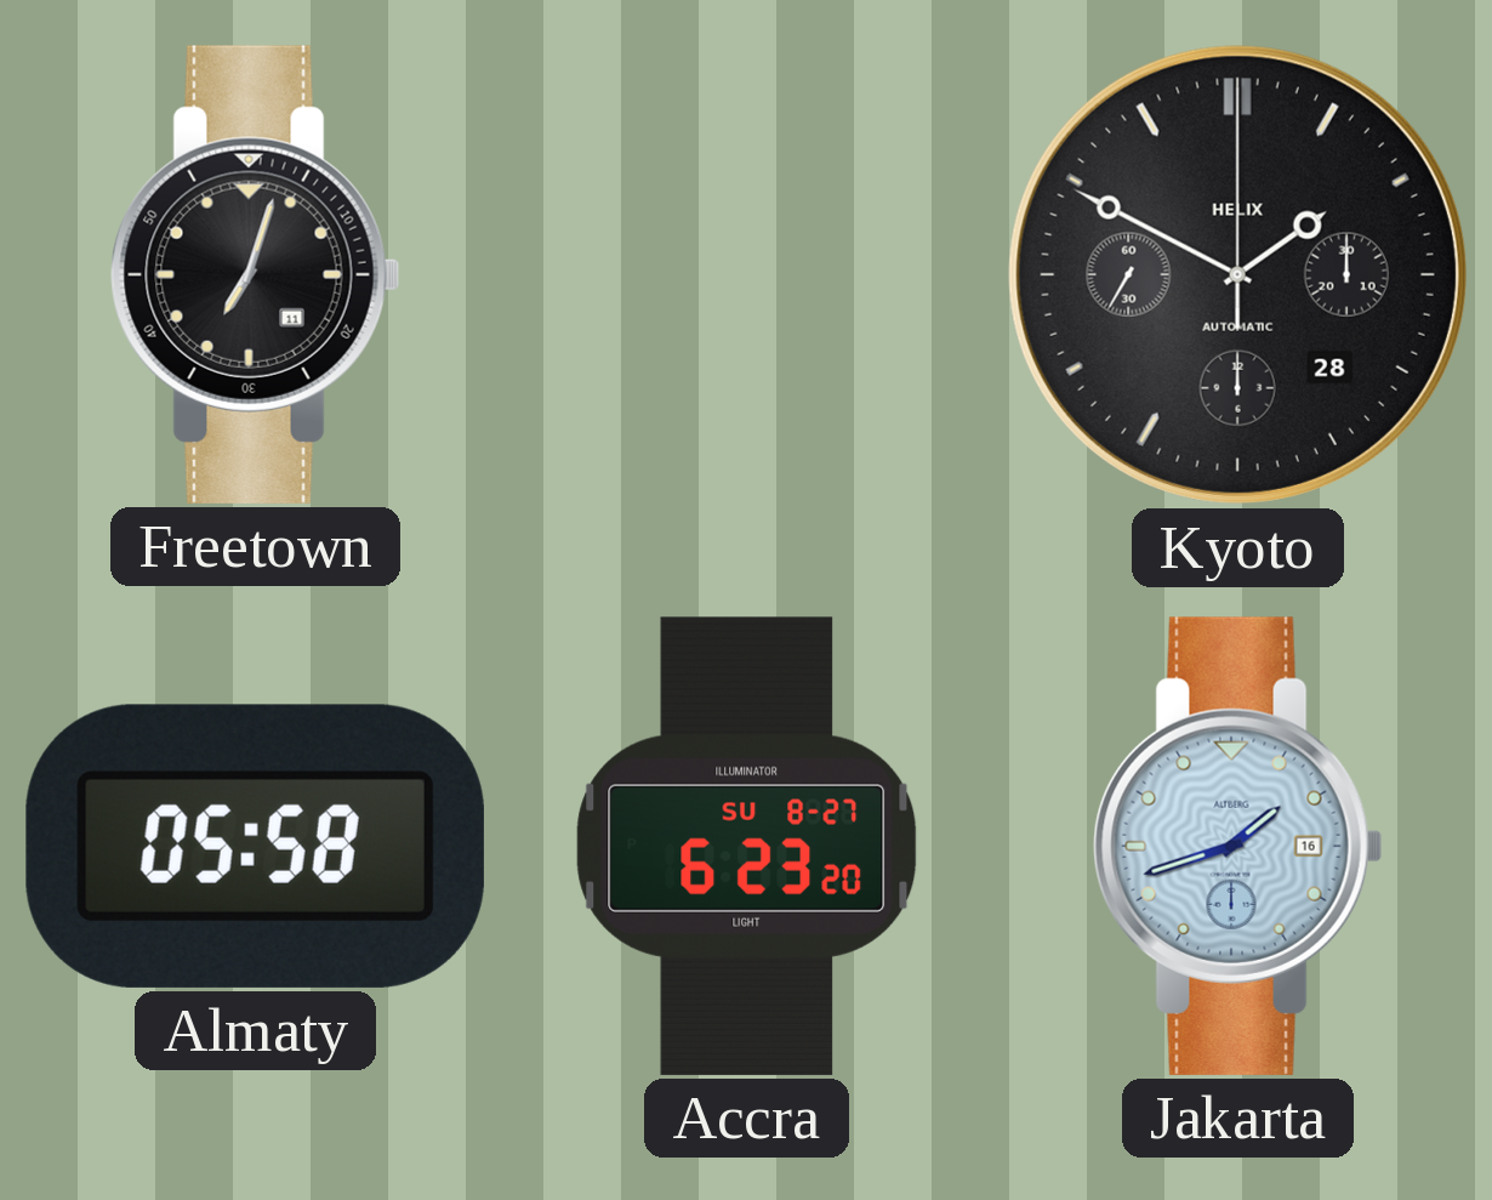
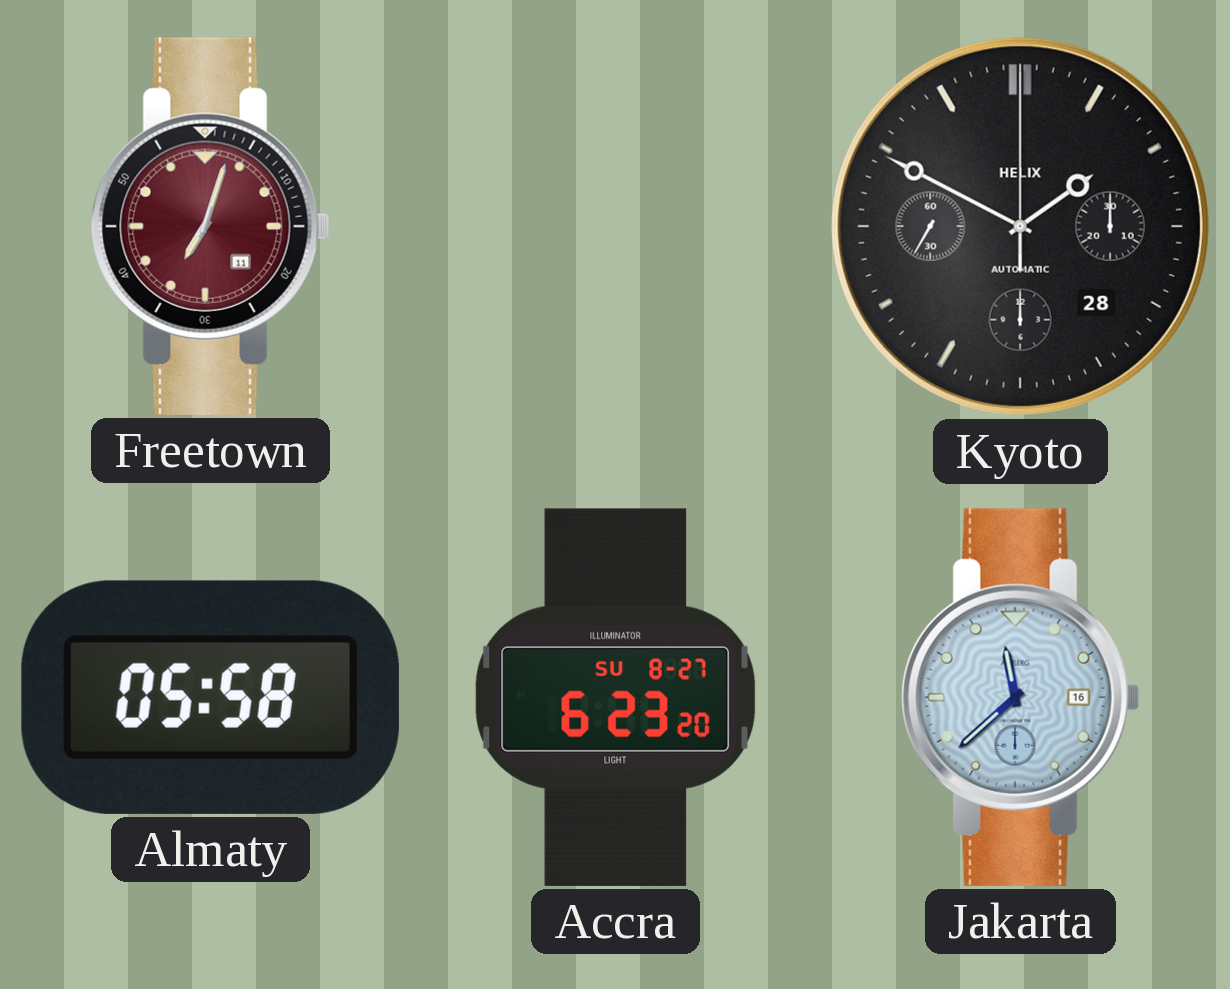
Freetown dial: black -> burgundy
Jakarta: 1:42 -> 11:38
